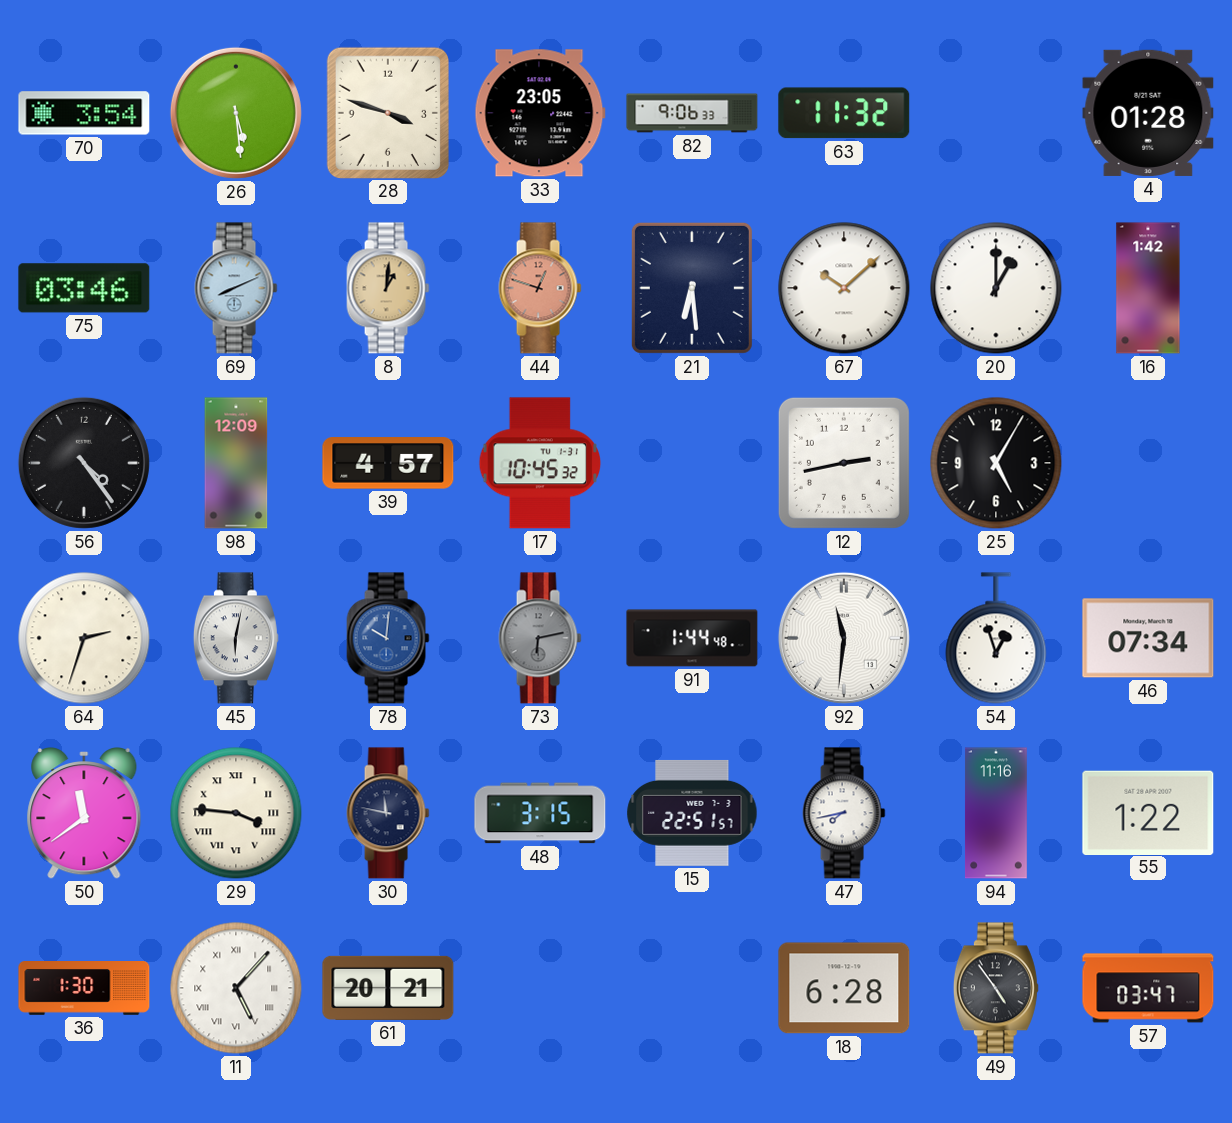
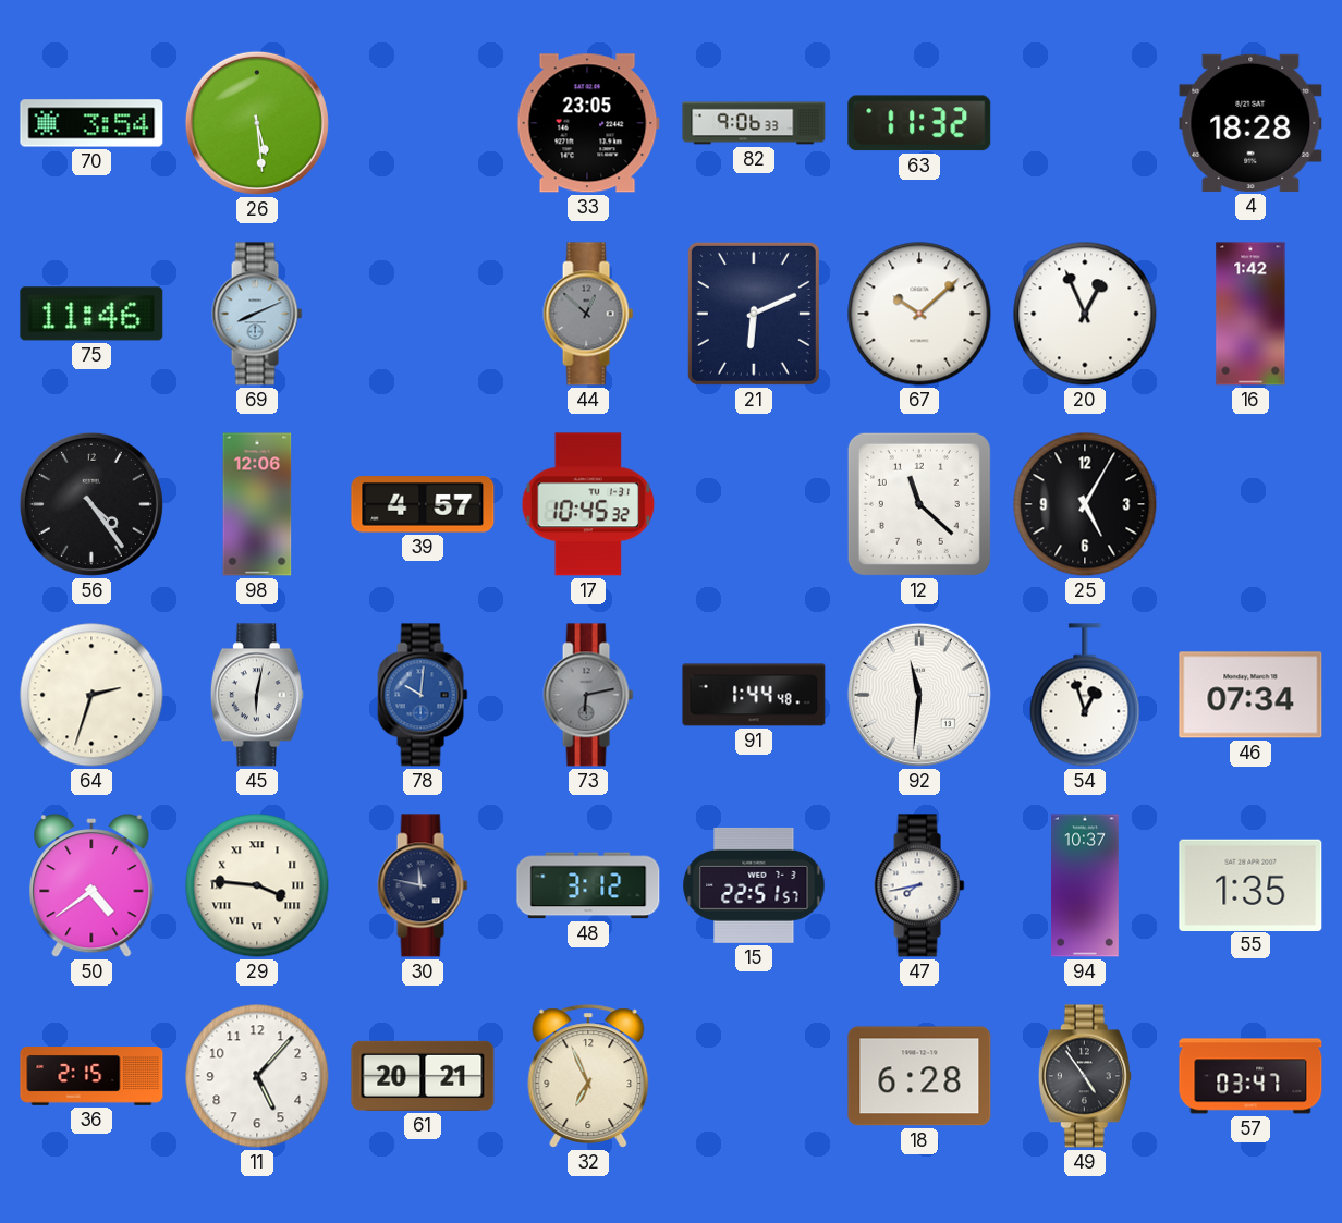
28: 3:48 -> none
4: 01:28 -> 18:28
75: 03:46 -> 11:46
8: 1:01 -> none
44: 12:48 -> 12:52
44 dial: salmon -> grey
21: 6:29 -> 6:11
20: 1:00 -> 12:56
98: 12:09 -> 12:06
12: 2:43 -> 11:22
50: 11:39 -> 4:39
48: 3:15 -> 3:12
94: 11:16 -> 10:37
55: 1:22 -> 1:35
36: 1:30 -> 2:15
11 numerals: Roman -> Arabic
32: none -> 6:56
